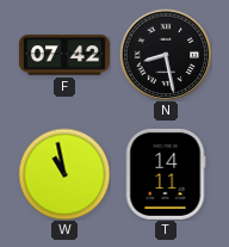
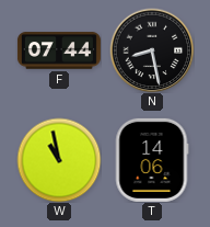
F: 07:42 -> 07:44
T: 14:11 -> 14:06
